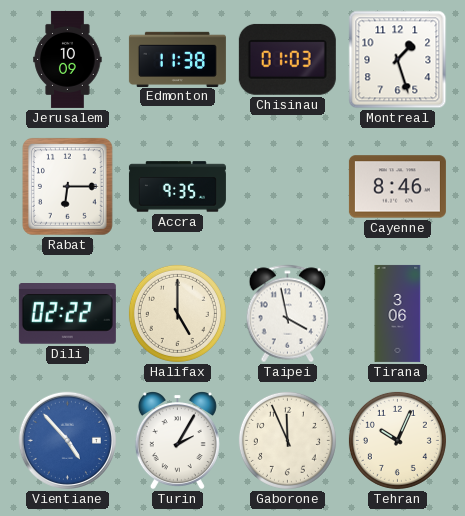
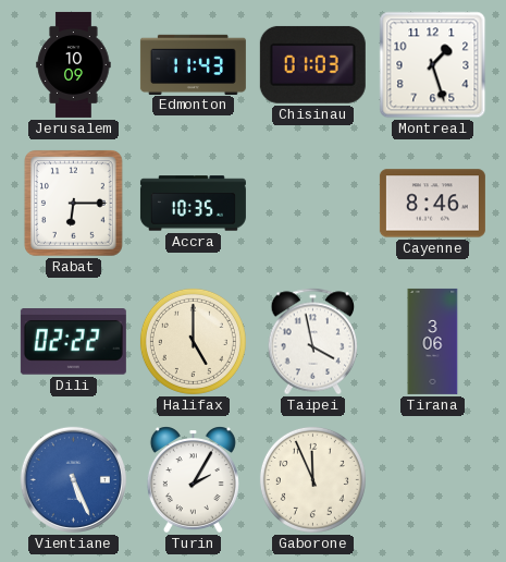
Edmonton: 11:38 -> 11:43
Accra: 9:35 -> 10:35
Vientiane: 4:53 -> 5:26
Tehran: 10:04 -> none
